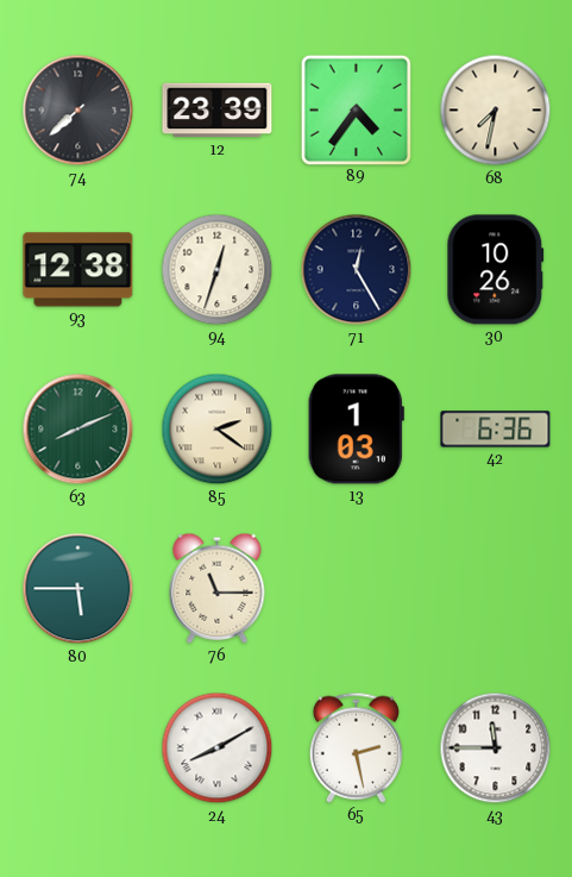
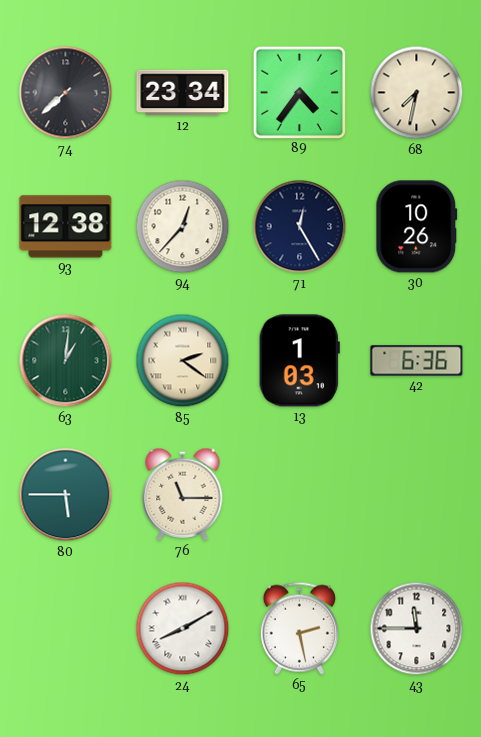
12: 23:39 -> 23:34
94: 12:33 -> 12:37
63: 8:11 -> 1:01
